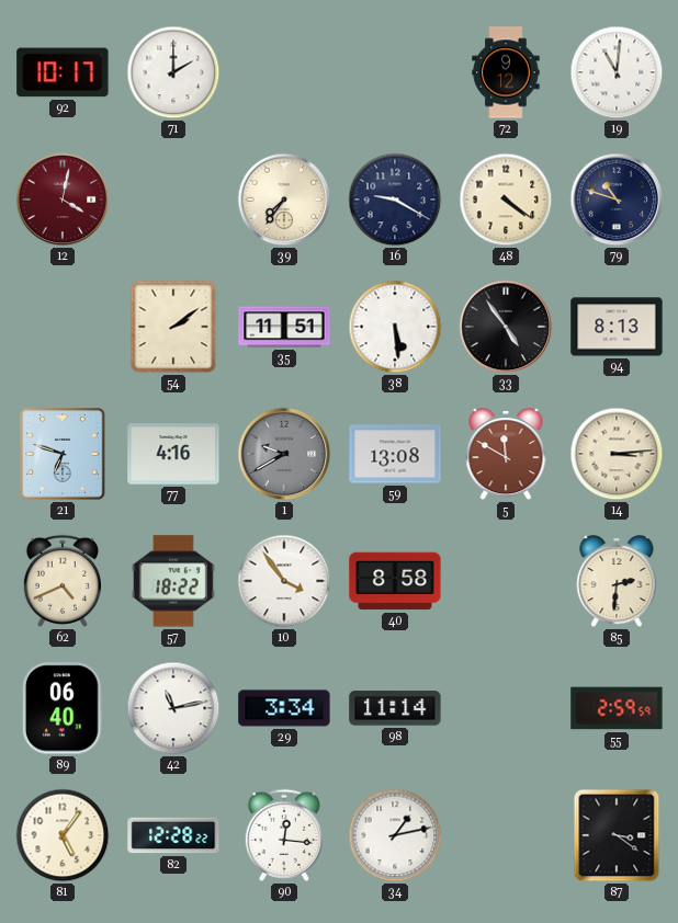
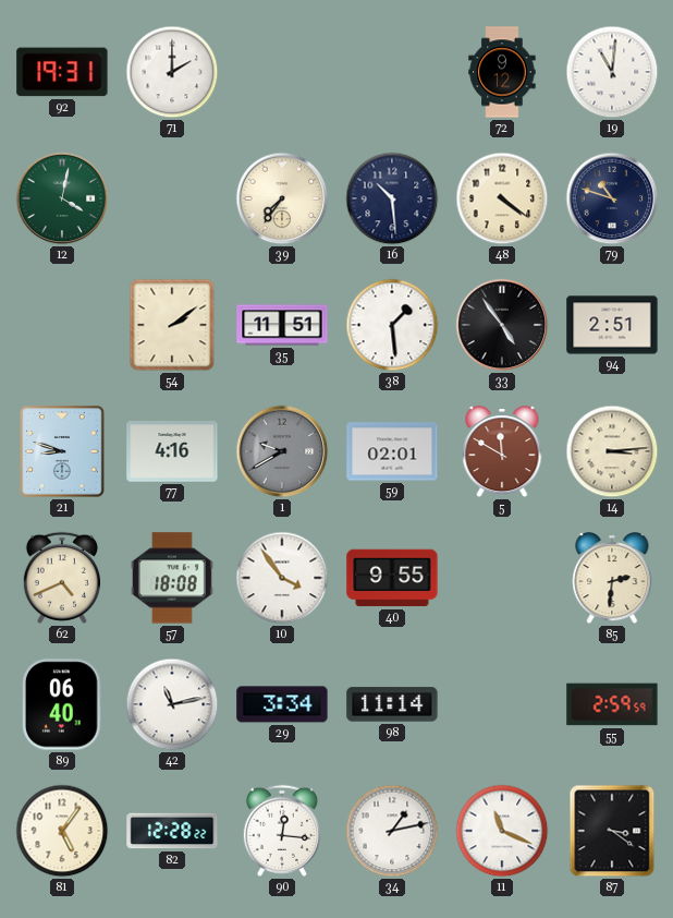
92: 10:17 -> 19:31
12 dial: burgundy -> green
16: 9:20 -> 10:29
38: 5:29 -> 1:29
94: 8:13 -> 2:51
21: 6:48 -> 8:48
59: 13:08 -> 02:01
57: 18:22 -> 18:08
40: 8:58 -> 9:55
11: none -> 11:19
